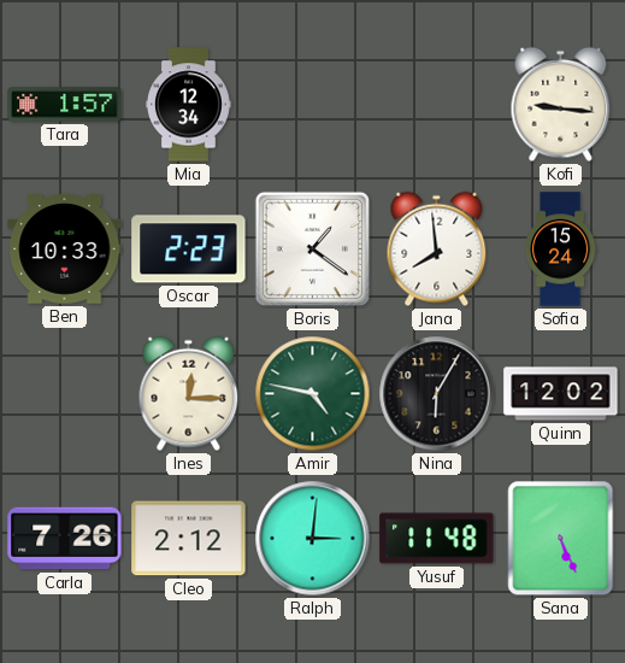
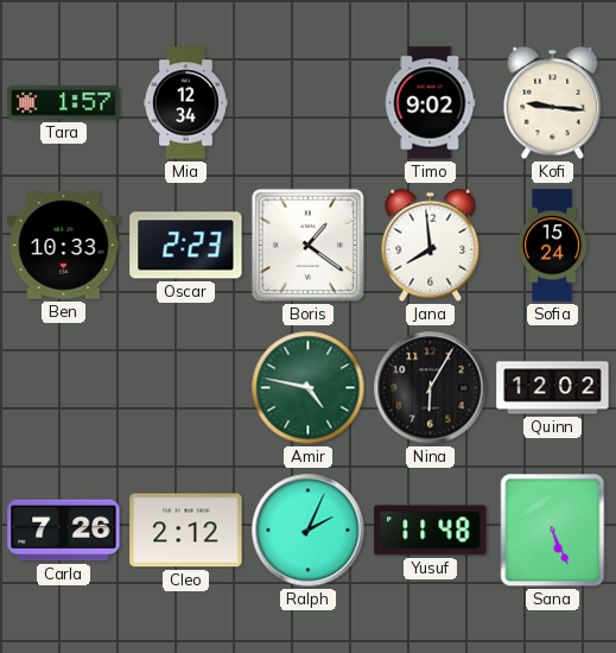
Timo: none -> 9:02
Ines: 12:15 -> none
Ralph: 3:01 -> 2:04
